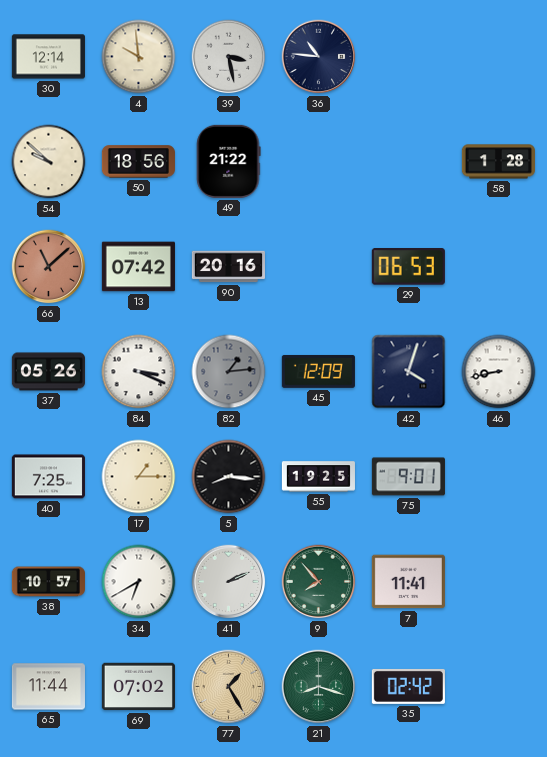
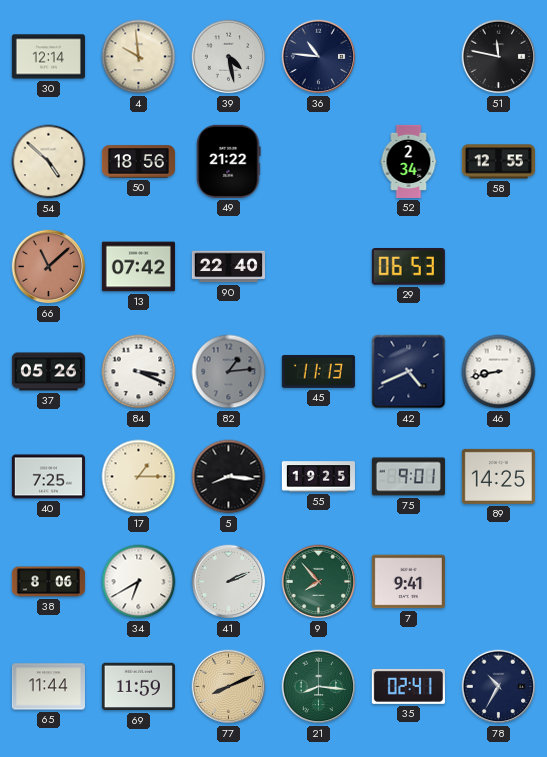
39: 3:28 -> 4:28
51: none -> 11:47
54: 9:52 -> 4:52
52: none -> 2:34
58: 1:28 -> 12:55
90: 20:16 -> 22:40
45: 12:09 -> 11:13
42: 4:03 -> 4:41
89: none -> 14:25
38: 10:57 -> 8:06
7: 11:41 -> 9:41
69: 07:02 -> 11:59
77: 1:25 -> 8:11
21: 8:18 -> 8:16
35: 02:42 -> 02:41
78: none -> 10:35
